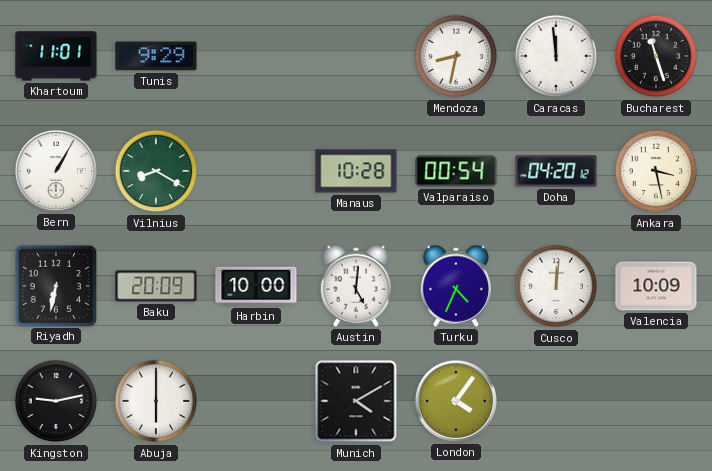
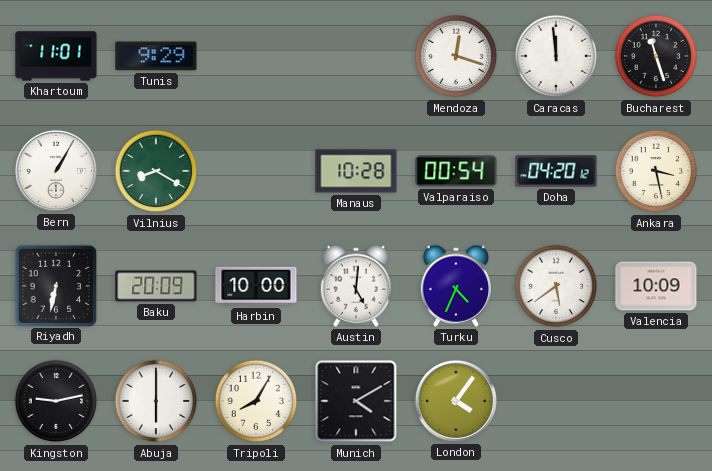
Mendoza: 8:32 -> 12:18
Cusco: 12:01 -> 5:39
Tripoli: none -> 8:05
